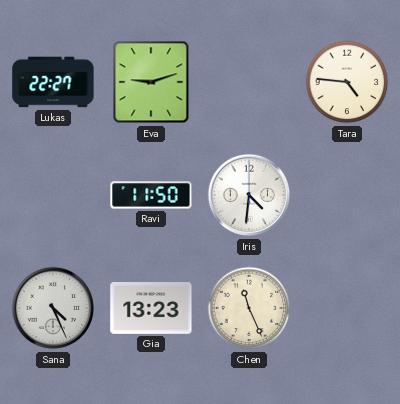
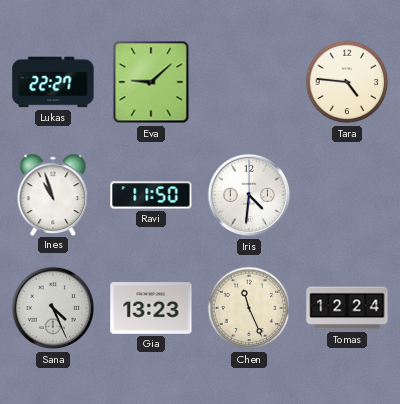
Eva: 9:12 -> 9:08
Ines: none -> 10:57
Tomas: none -> 12:24
